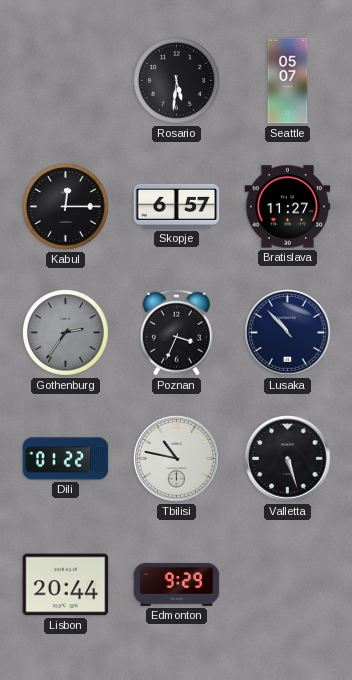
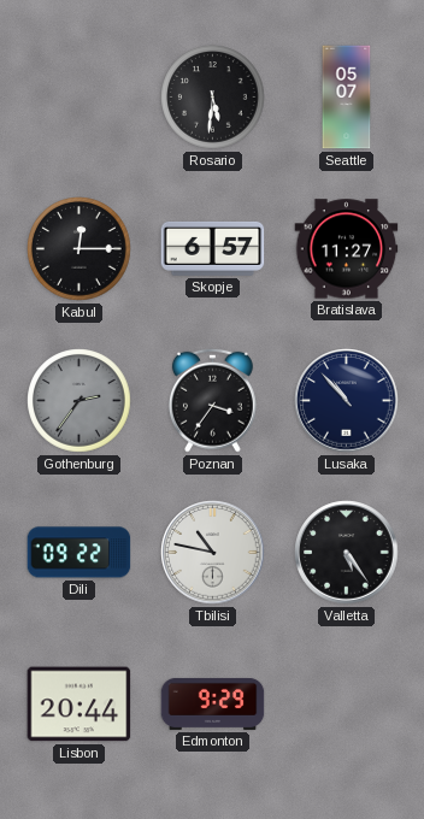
Poznan: 3:34 -> 3:36
Dili: 01:22 -> 09:22
Valletta: 5:27 -> 5:24
